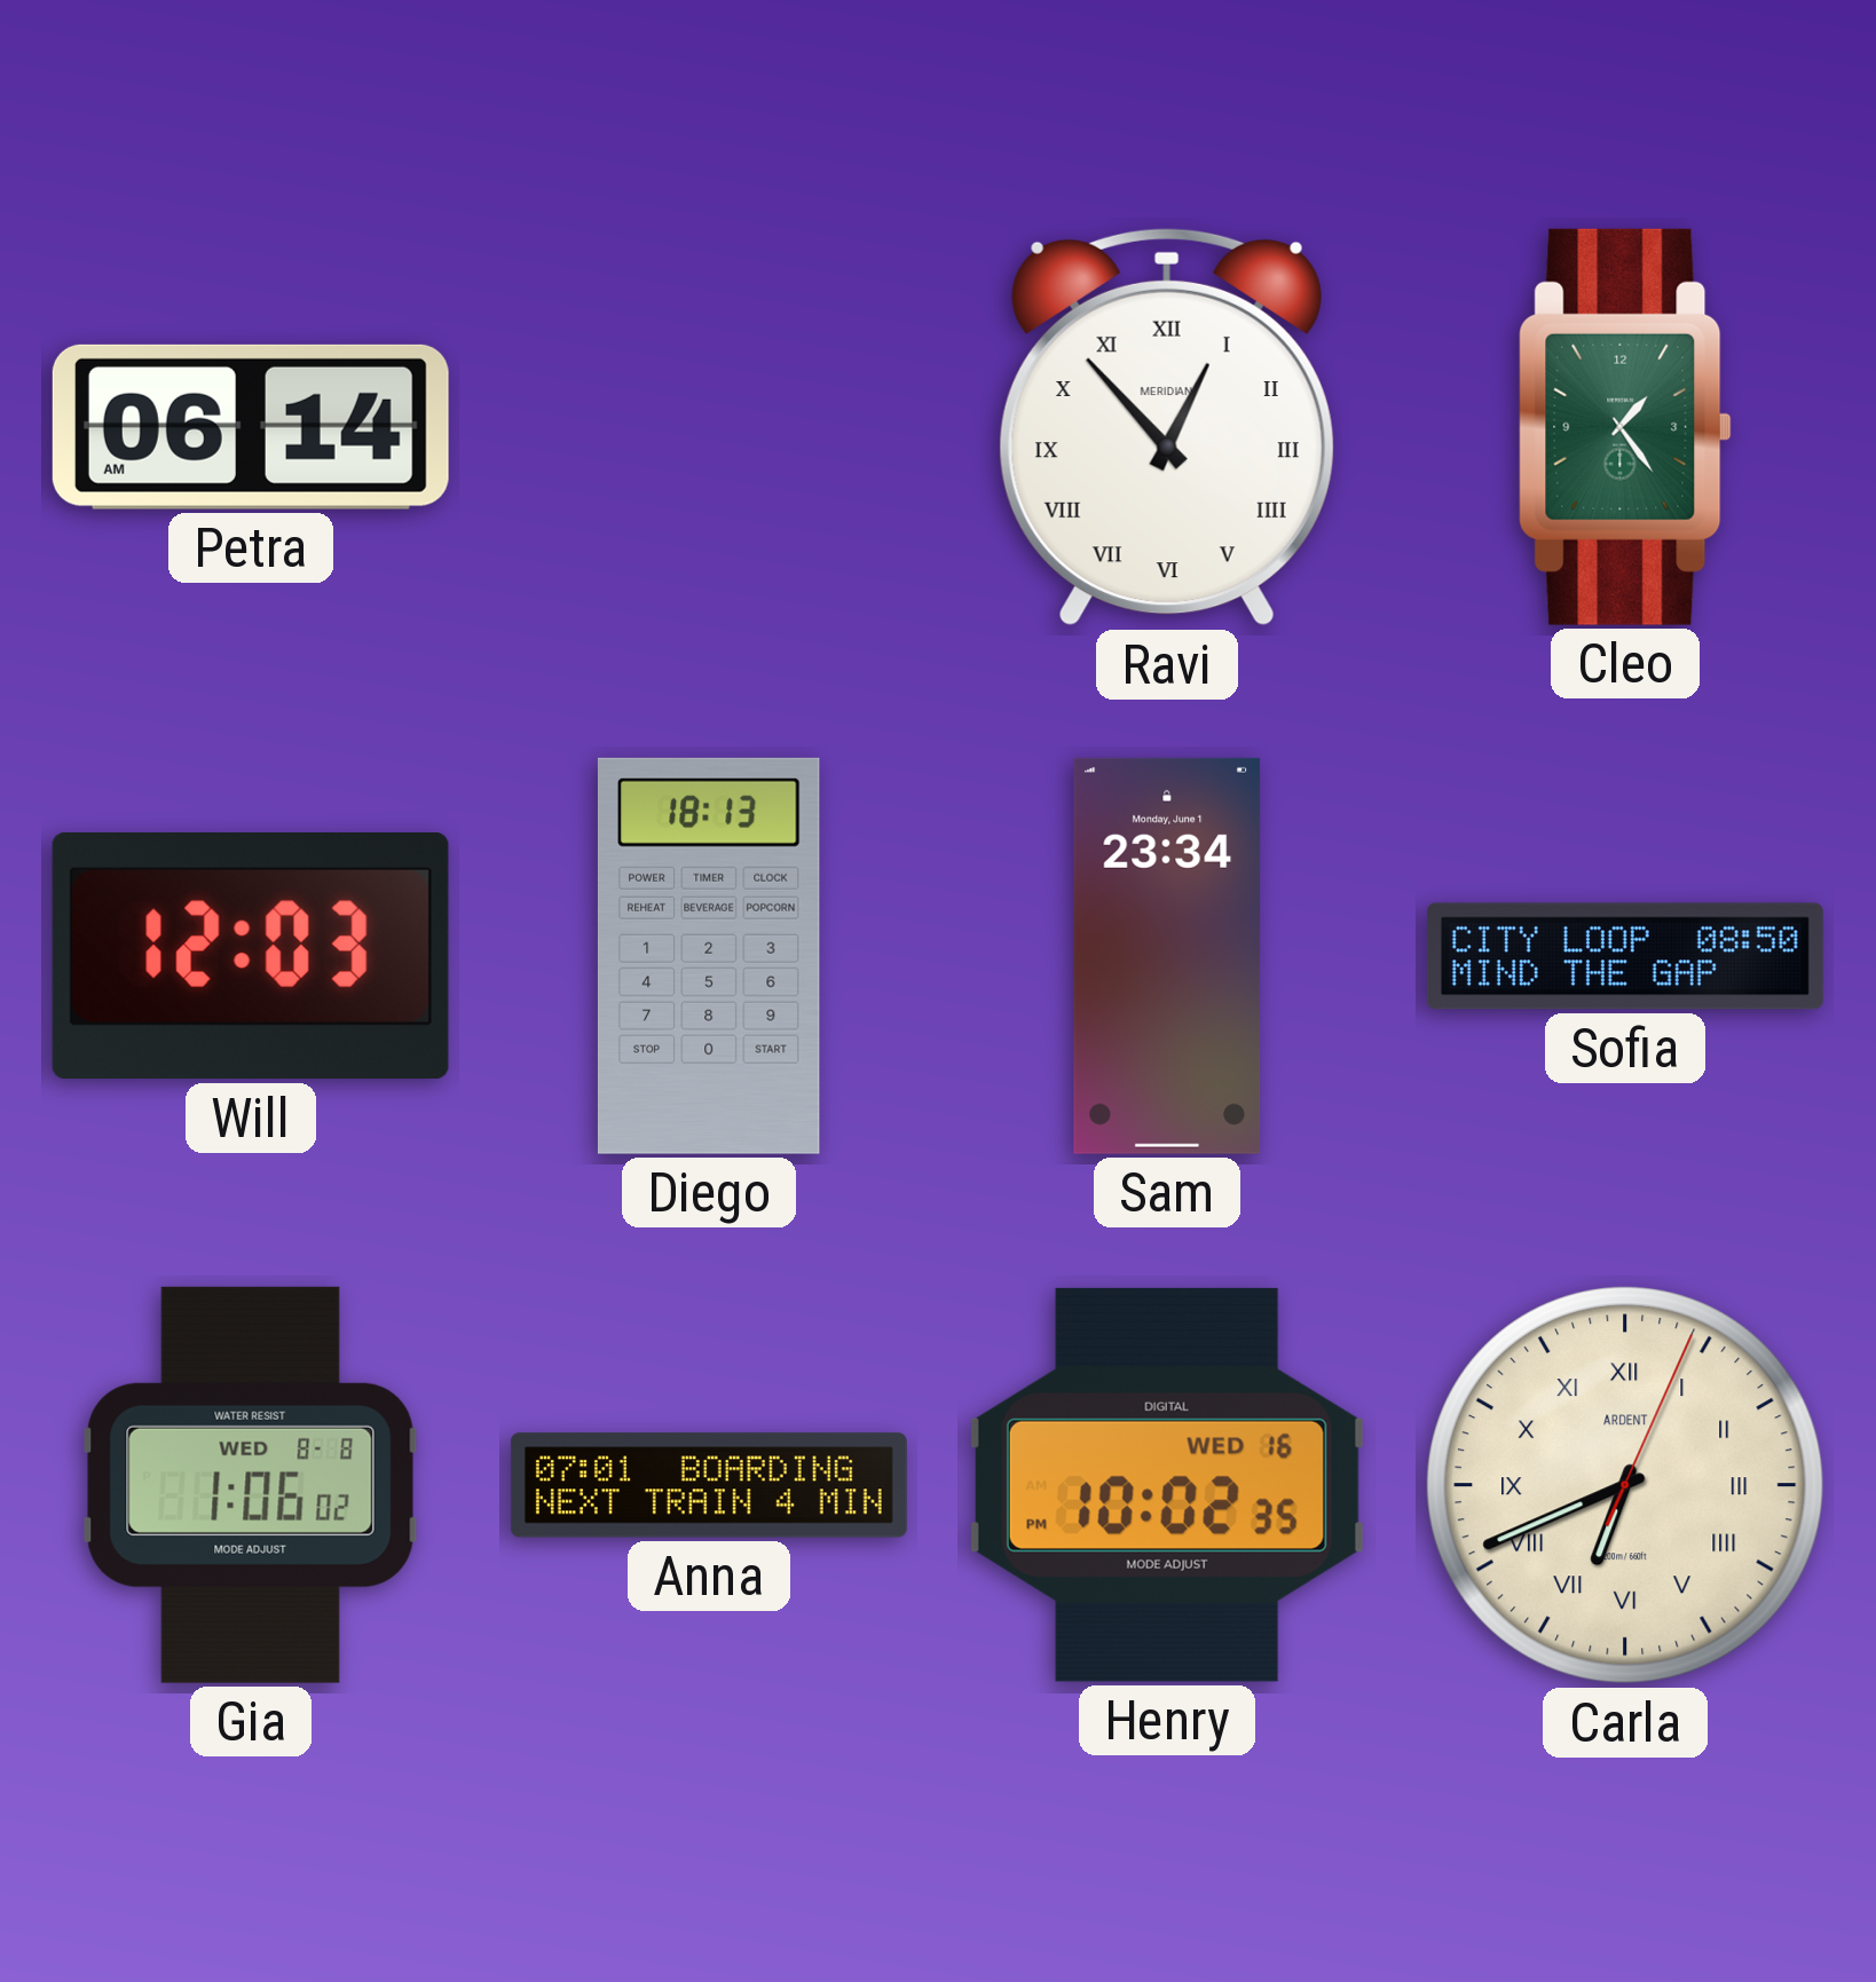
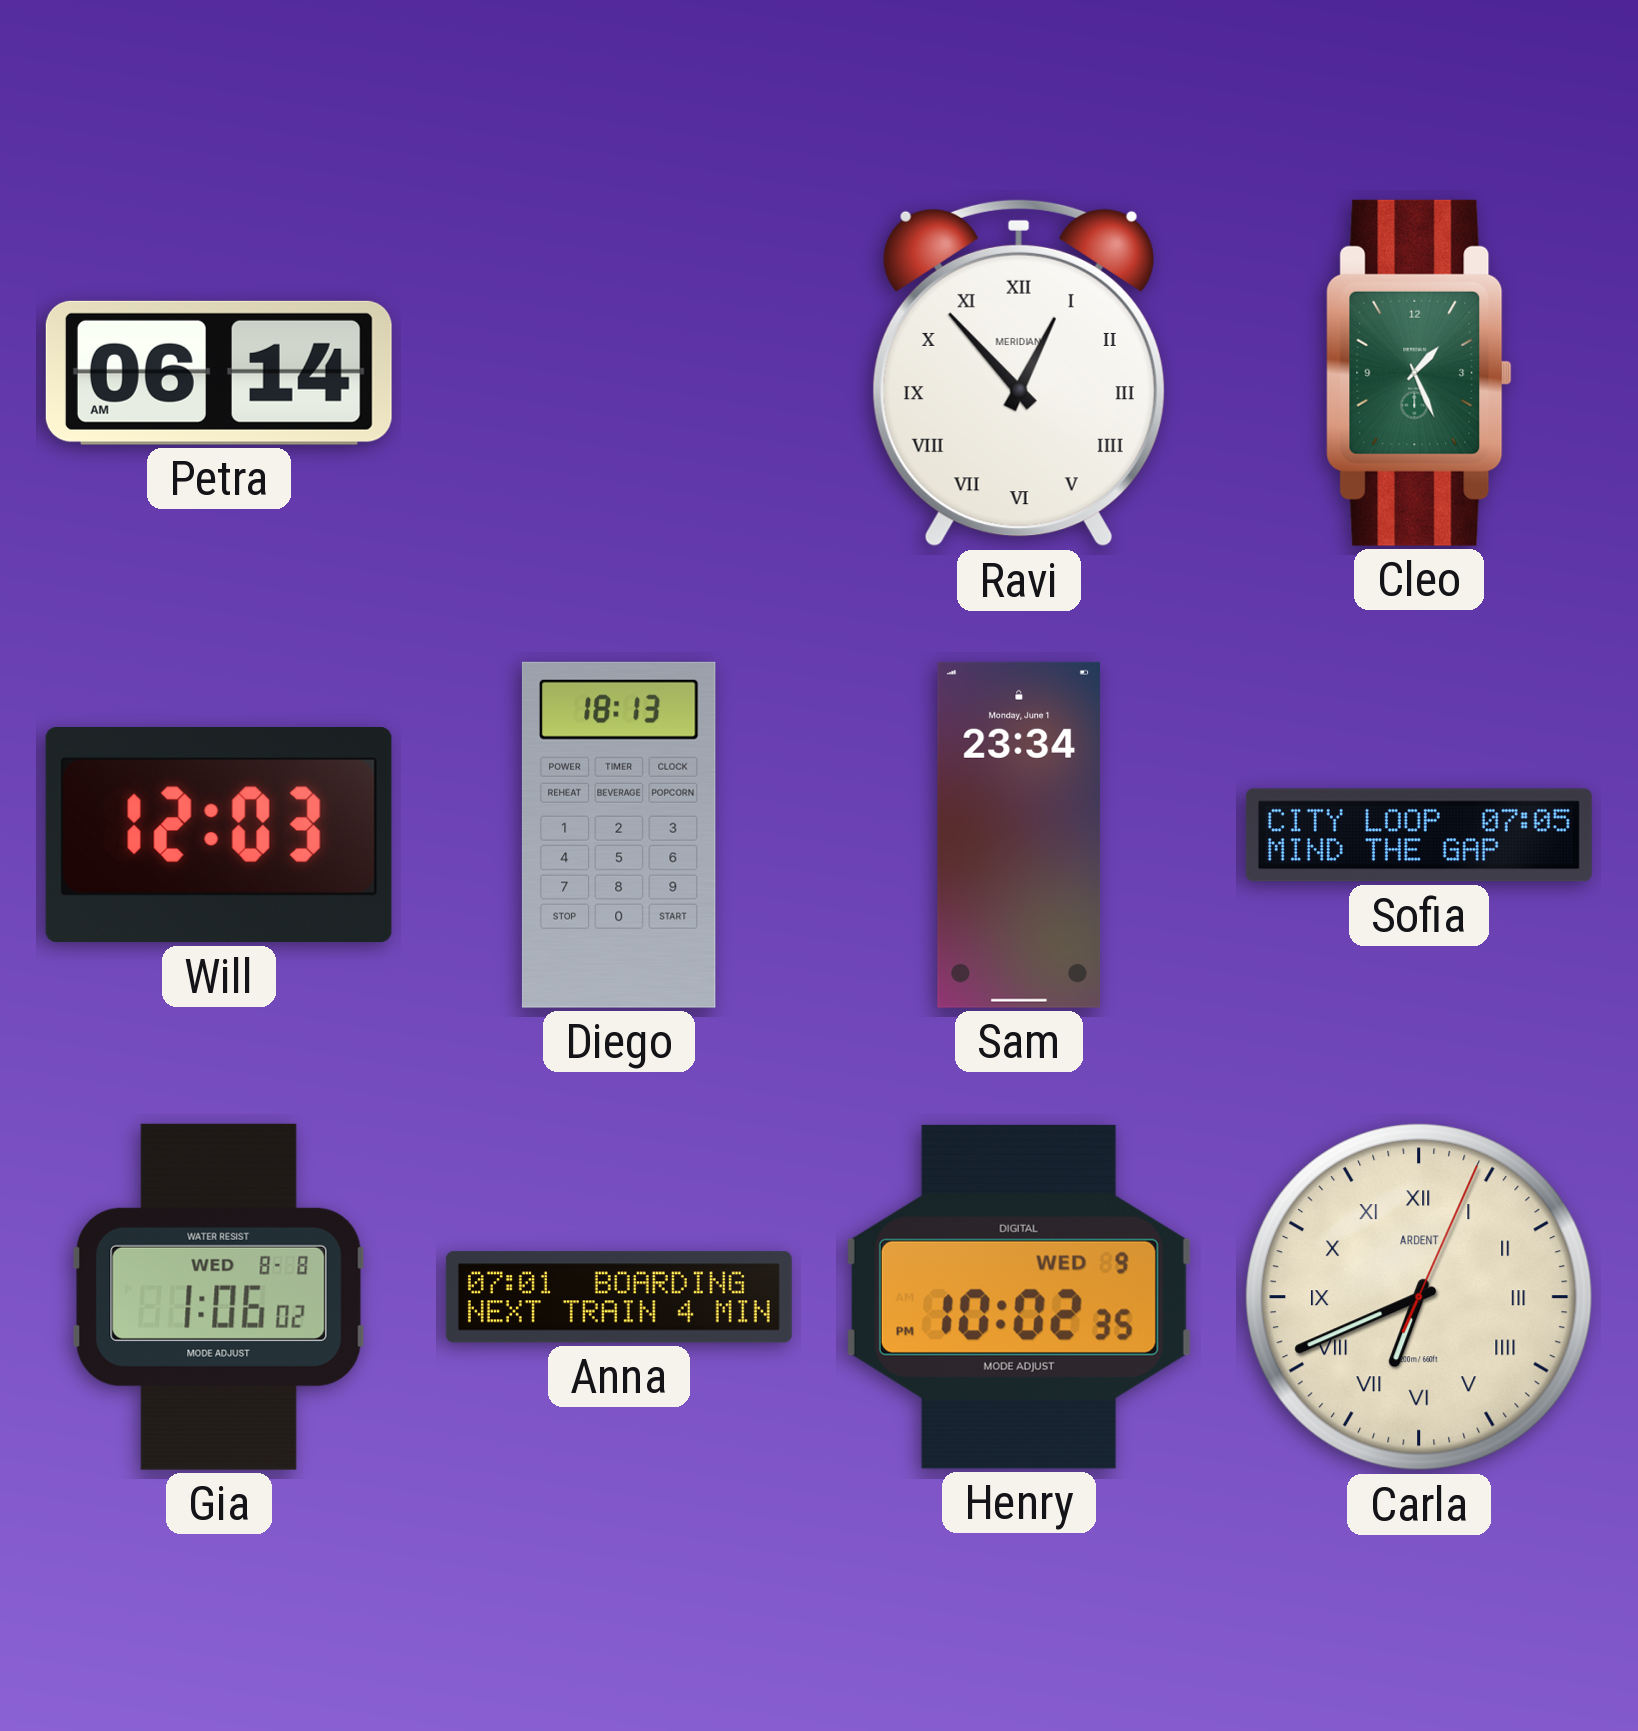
Cleo: 1:24 -> 1:26
Sofia: 08:50 -> 07:05
Henry date: WED 16 -> WED 9
